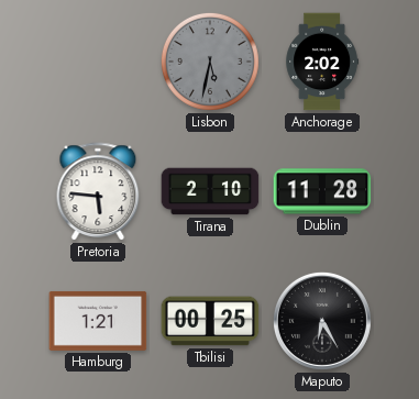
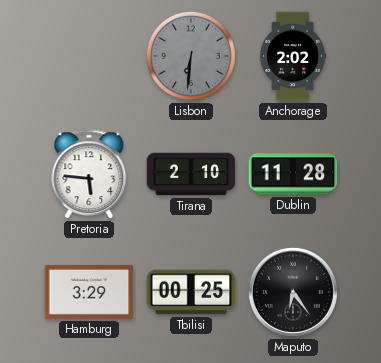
Lisbon: 5:32 -> 6:31
Hamburg: 1:21 -> 3:29
Maputo: 6:25 -> 6:24
